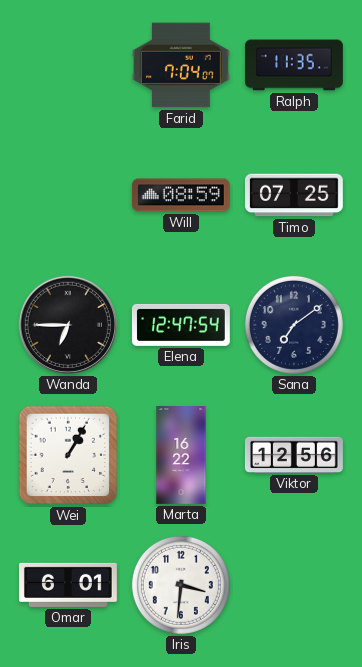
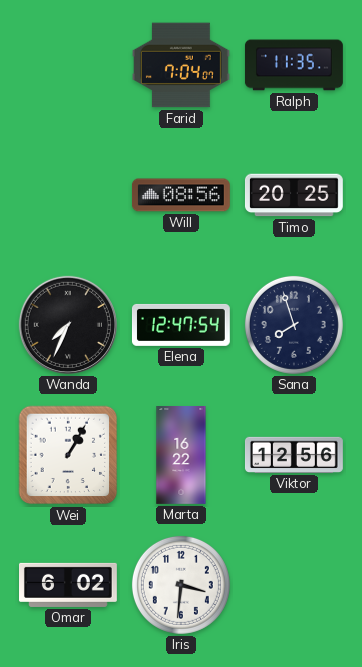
Will: 08:59 -> 08:56
Timo: 07:25 -> 20:25
Wanda: 6:45 -> 7:34
Sana: 7:09 -> 7:57
Omar: 6:01 -> 6:02
